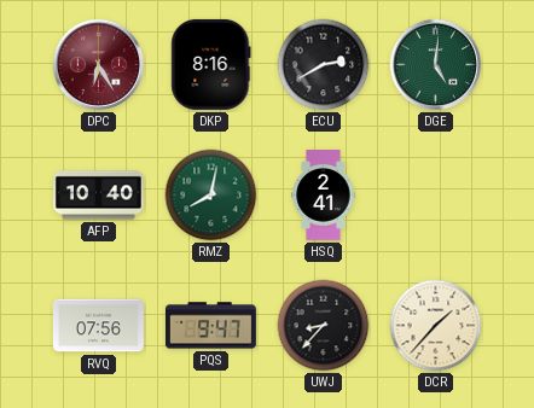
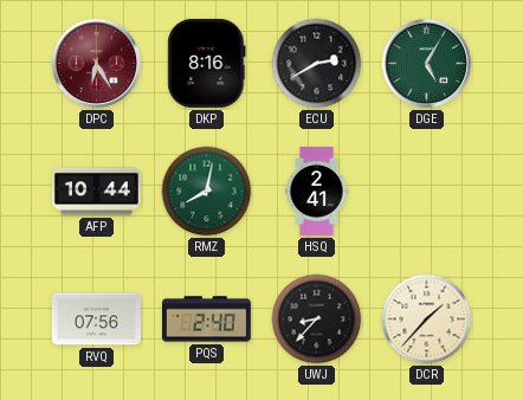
DGE: 5:01 -> 5:05
AFP: 10:40 -> 10:44
PQS: 9:47 -> 2:40
